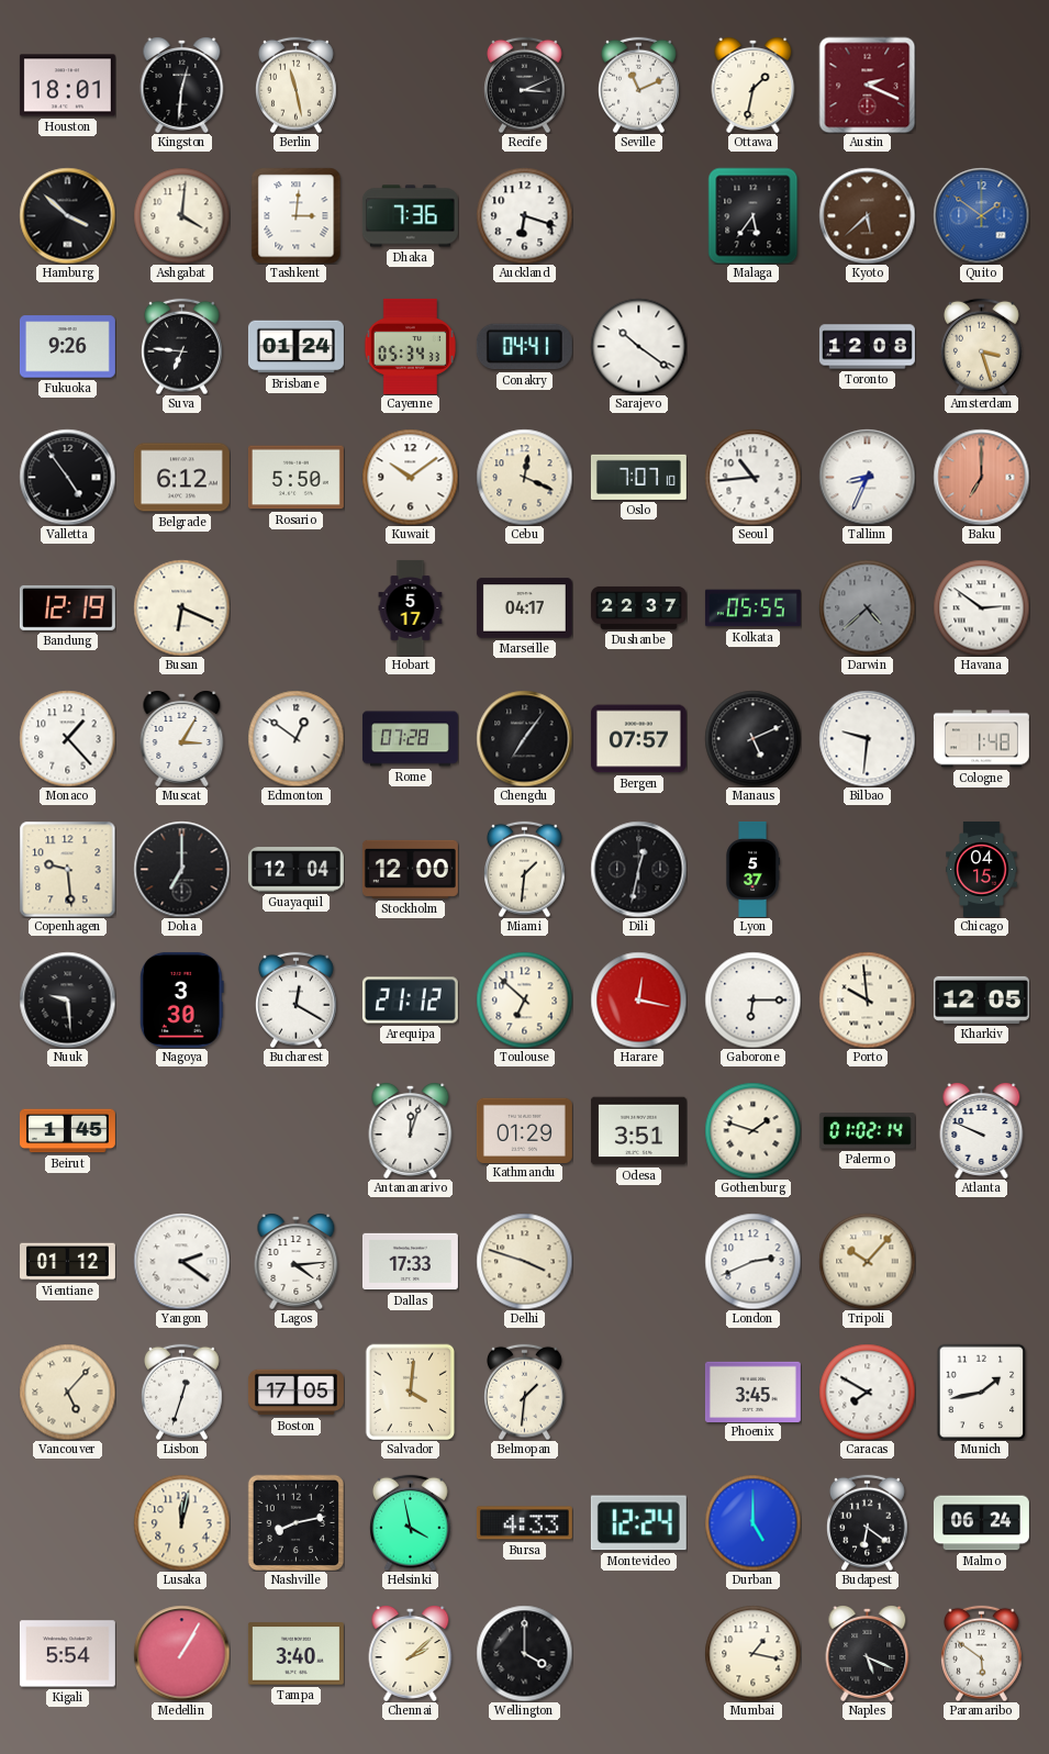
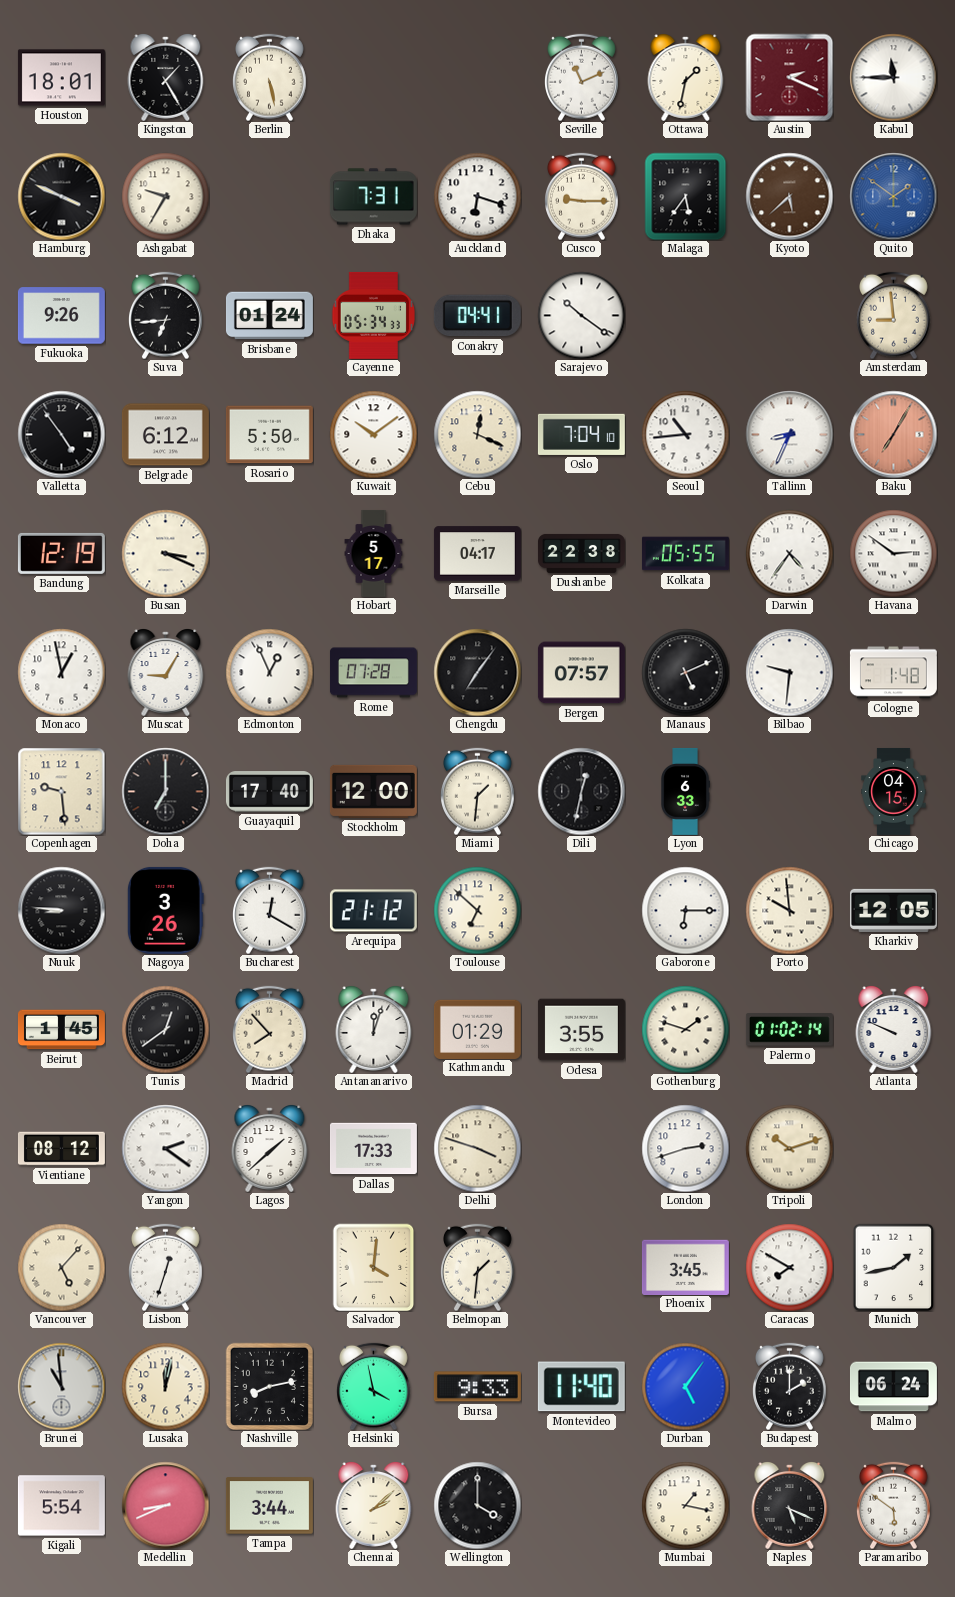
Kingston: 12:31 -> 1:25
Berlin: 11:28 -> 5:28
Recife: 3:11 -> none
Kabul: none -> 11:45
Hamburg: 3:52 -> 3:49
Ashgabat: 4:01 -> 9:35
Tashkent: 3:01 -> none
Dhaka: 7:36 -> 7:31
Cusco: none -> 9:15
Suva: 6:46 -> 6:44
Toronto: 12:08 -> none
Amsterdam: 3:27 -> 8:59
Oslo: 7:07 -> 7:04
Baku: 7:00 -> 7:05
Busan: 6:19 -> 3:19
Dushanbe: 22:37 -> 22:38
Darwin: 4:38 -> 4:36
Darwin dial: grey -> white
Monaco: 1:23 -> 12:58
Muscat: 3:05 -> 9:05
Edmonton: 12:51 -> 12:56
Guayaquil: 12:04 -> 17:40
Lyon: 5:37 -> 6:33
Nuuk: 9:29 -> 8:46
Nagoya: 3:30 -> 3:26
Harare: 12:17 -> none
Tunis: none -> 12:39
Madrid: none -> 7:53
Odesa: 3:51 -> 3:55
Vientiane: 01:12 -> 08:12
Lagos: 4:14 -> 1:38
London: 2:41 -> 2:42
Tripoli: 10:07 -> 10:12
Boston: 17:05 -> none
Brunei: none -> 10:59
Bursa: 4:33 -> 9:33
Montevideo: 12:24 -> 11:40
Durban: 5:00 -> 5:06
Budapest: 6:21 -> 2:00
Medellin: 1:05 -> 8:41
Tampa: 3:40 -> 3:44
